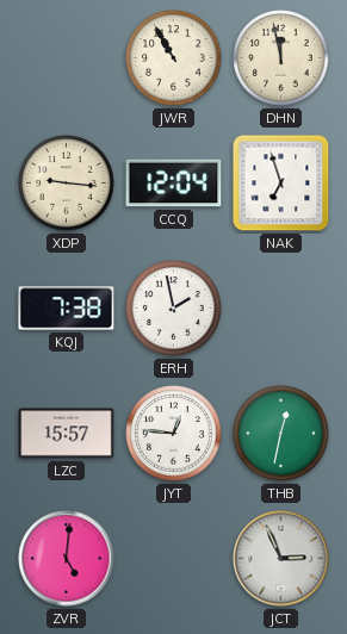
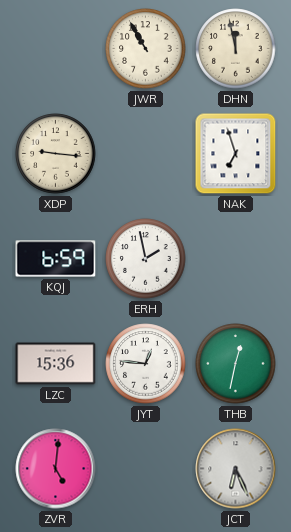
CCQ: 12:04 -> none
KQJ: 7:38 -> 6:59
LZC: 15:57 -> 15:36
JCT: 2:56 -> 6:26
